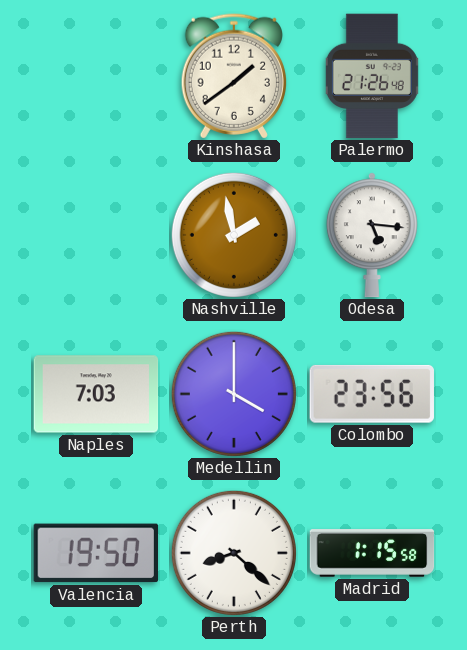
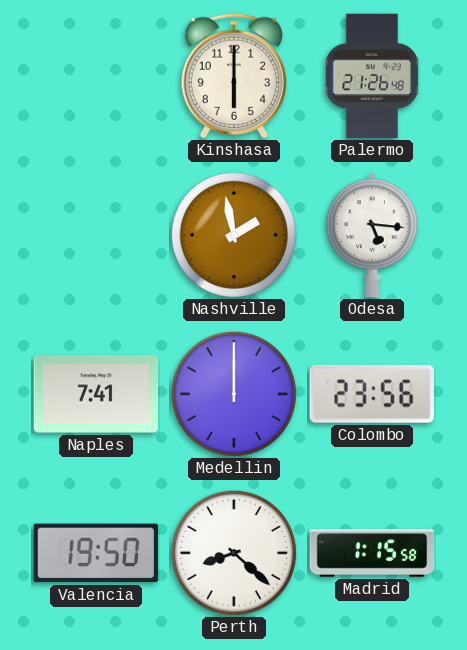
Kinshasa: 1:39 -> 6:00
Naples: 7:03 -> 7:41
Medellin: 4:00 -> 12:00
